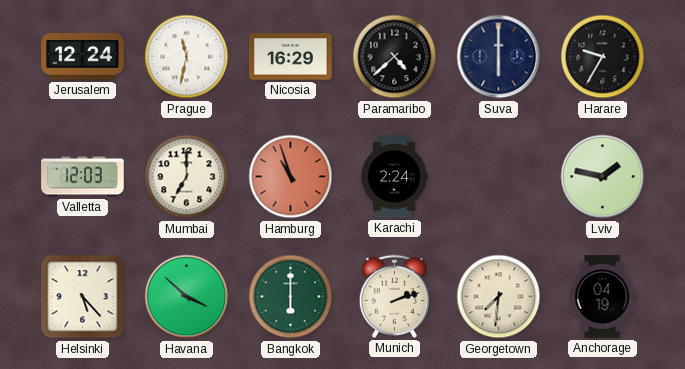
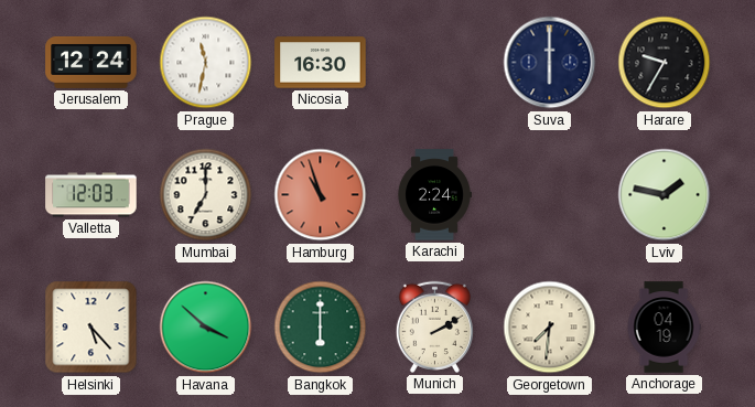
Nicosia: 16:29 -> 16:30
Paramaribo: 4:38 -> none
Munich: 2:12 -> 2:10
